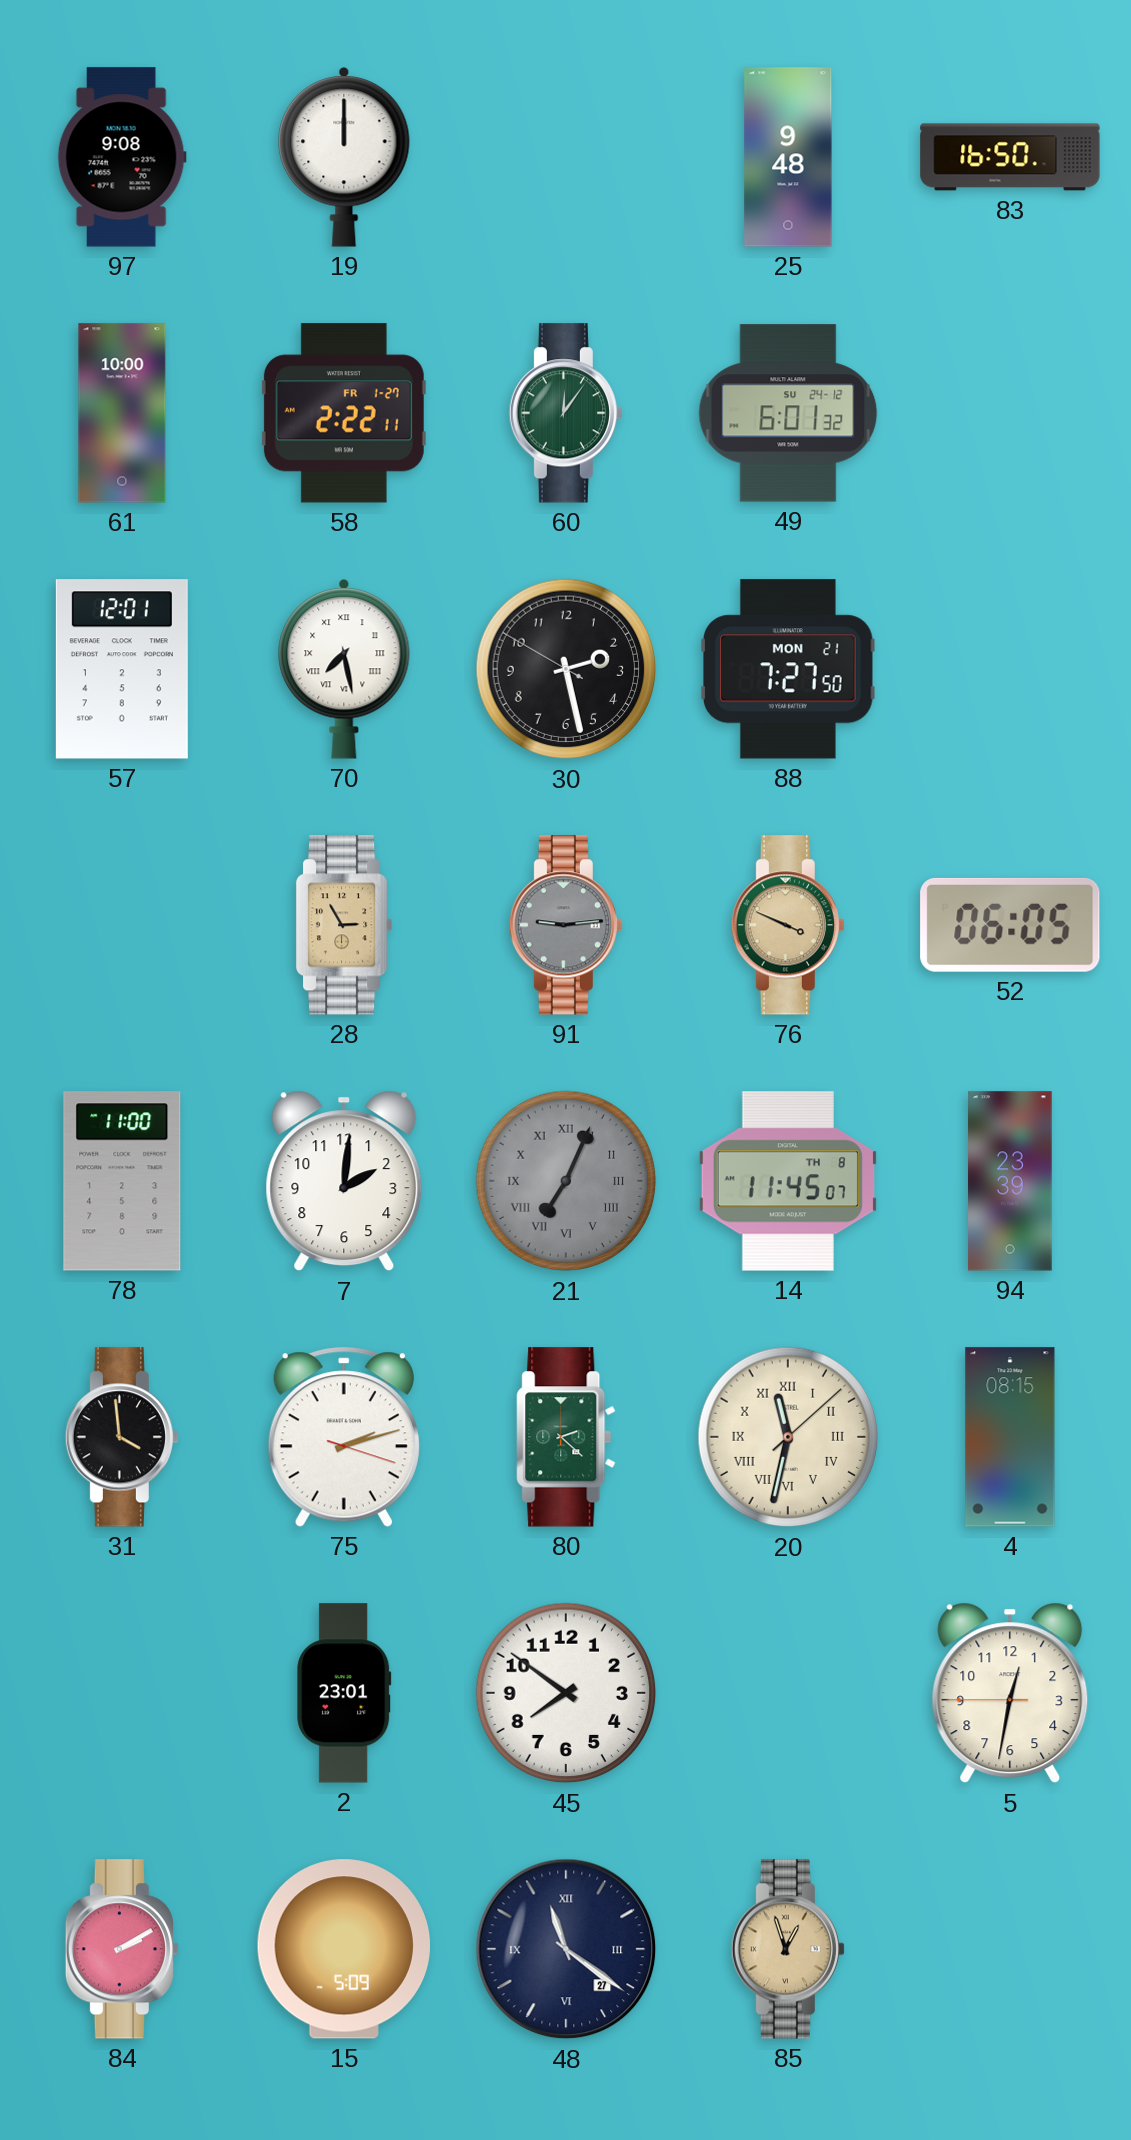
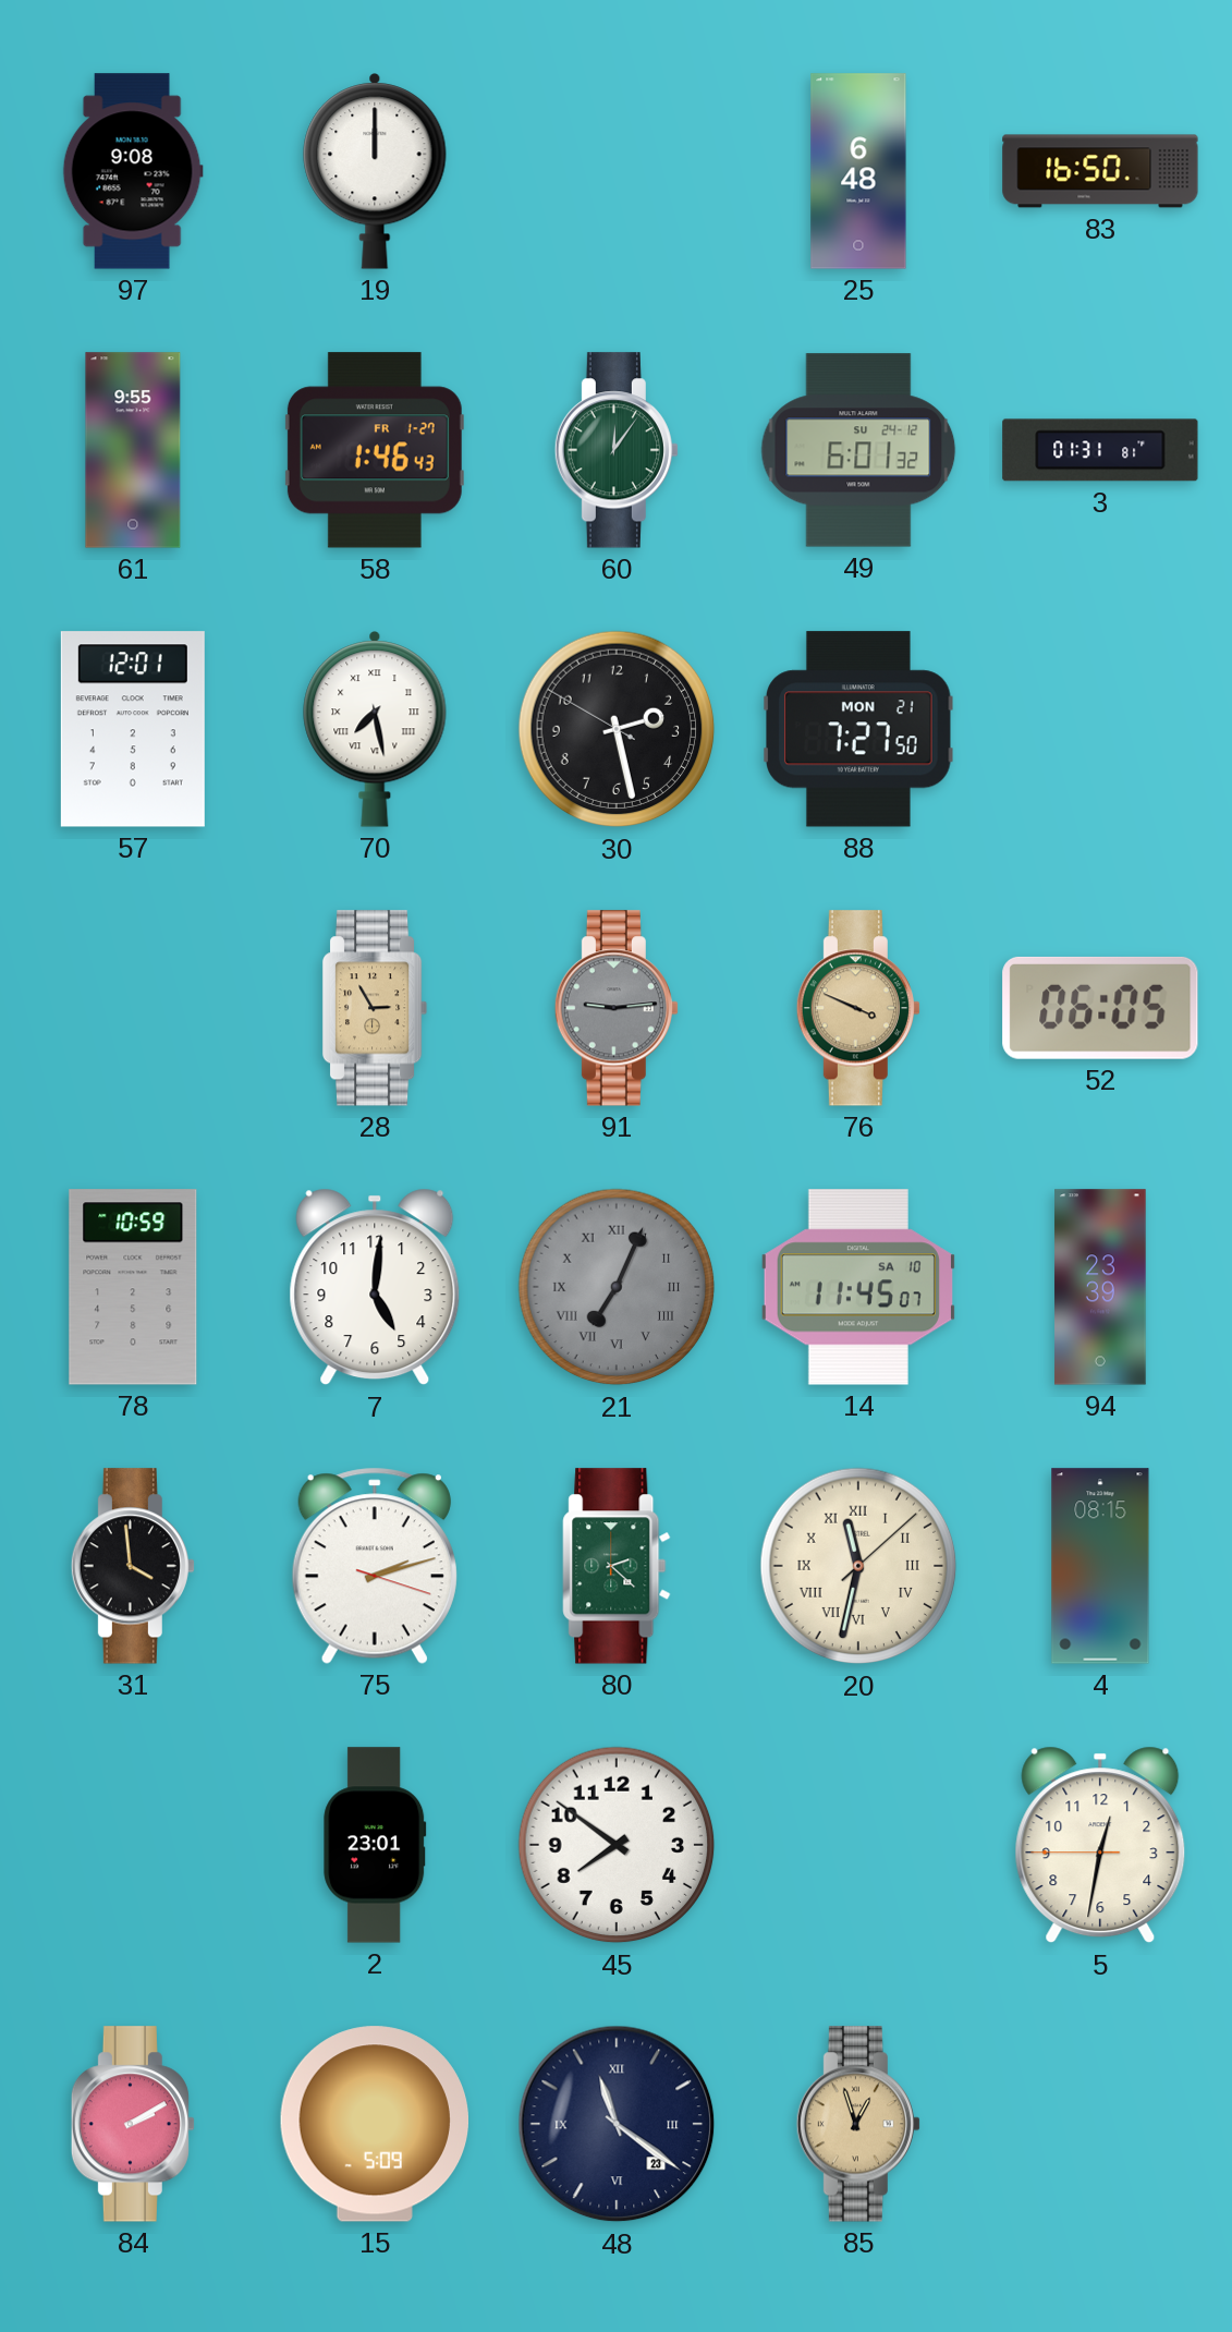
25: 9:48 -> 6:48
61: 10:00 -> 9:55
58: 2:22 -> 1:46
3: none -> 01:31
78: 11:00 -> 10:59
7: 2:01 -> 5:01
14 date: TH 8 -> SA 10
48 date: 27 -> 23
